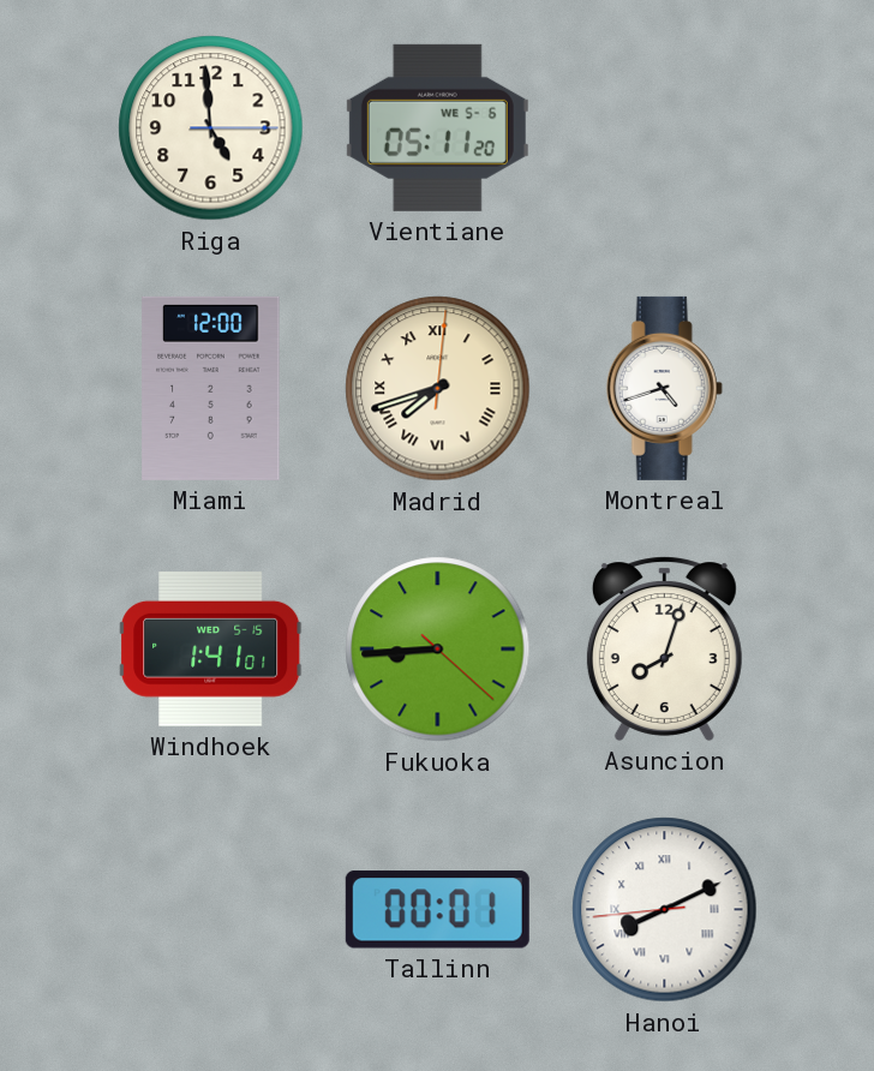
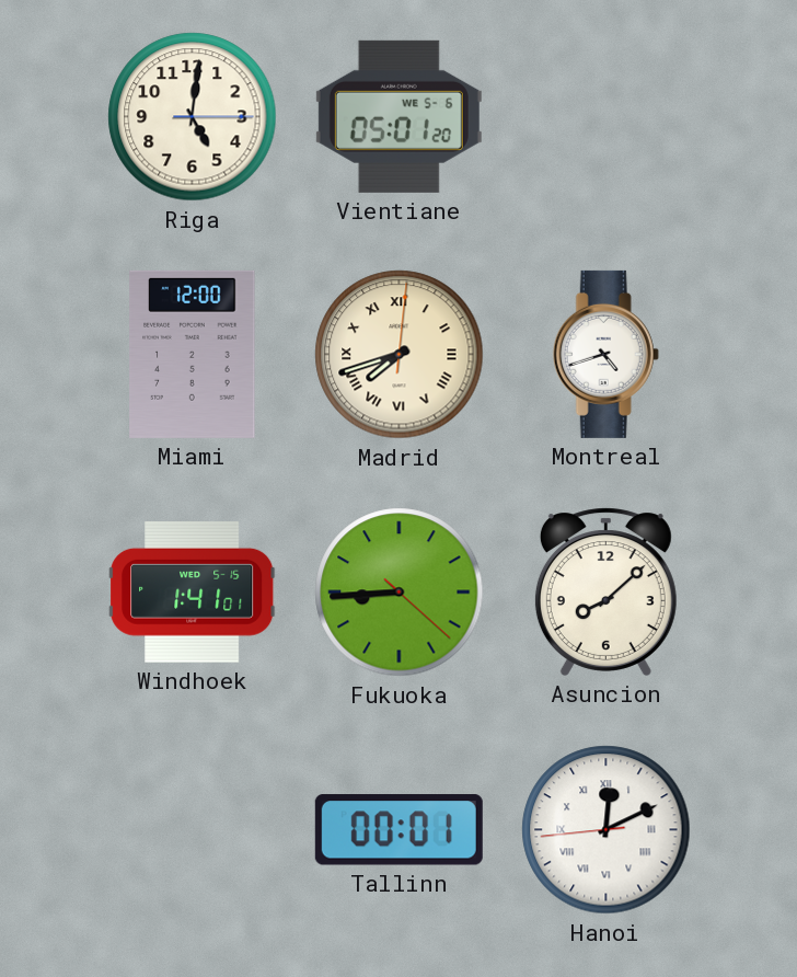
Riga: 4:59 -> 5:01
Vientiane: 05:11 -> 05:01
Asuncion: 8:03 -> 8:08
Hanoi: 8:10 -> 12:10
